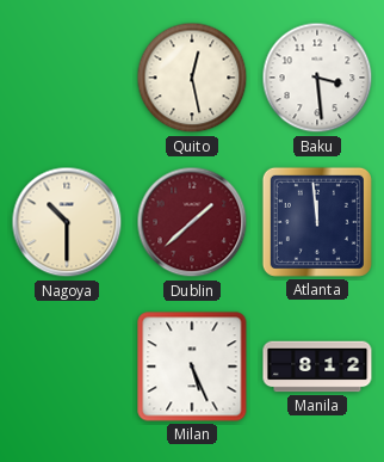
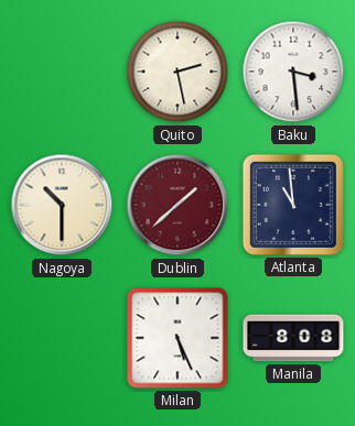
Quito: 12:28 -> 2:28
Atlanta: 11:59 -> 10:59
Manila: 8:12 -> 8:08
